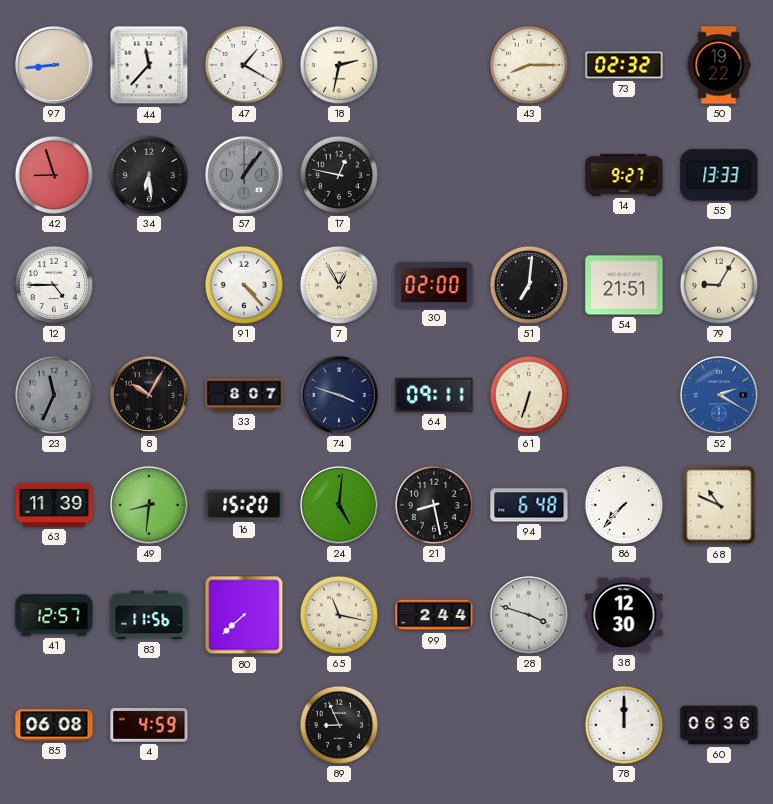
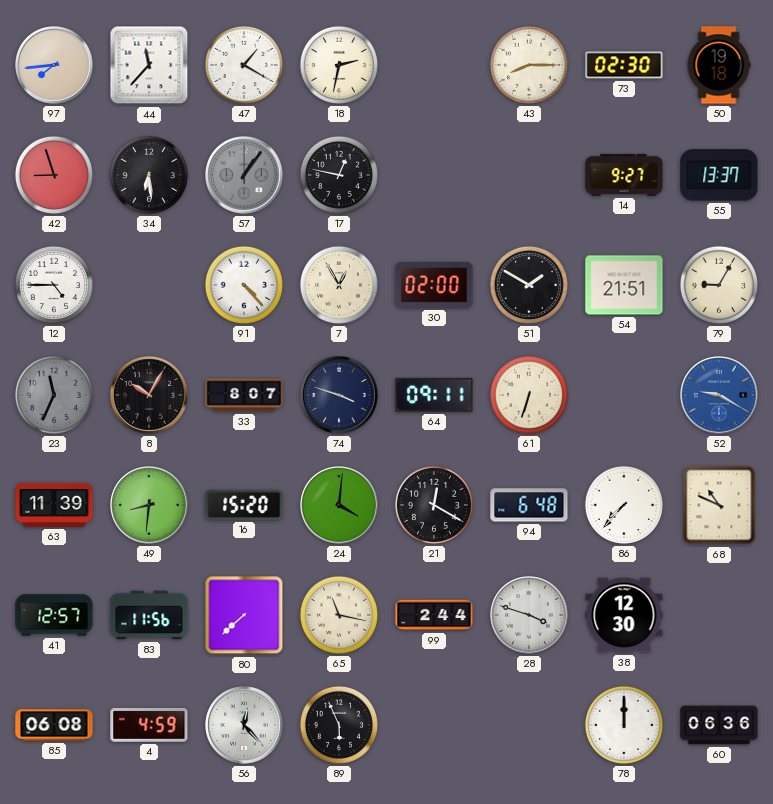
97: 8:44 -> 7:44
73: 02:32 -> 02:30
50: 19:22 -> 19:18
55: 13:33 -> 13:37
51: 7:01 -> 1:50
52: 2:20 -> 9:20
24: 5:01 -> 4:01
21: 8:28 -> 12:20
56: none -> 12:23
89: 8:56 -> 5:56
